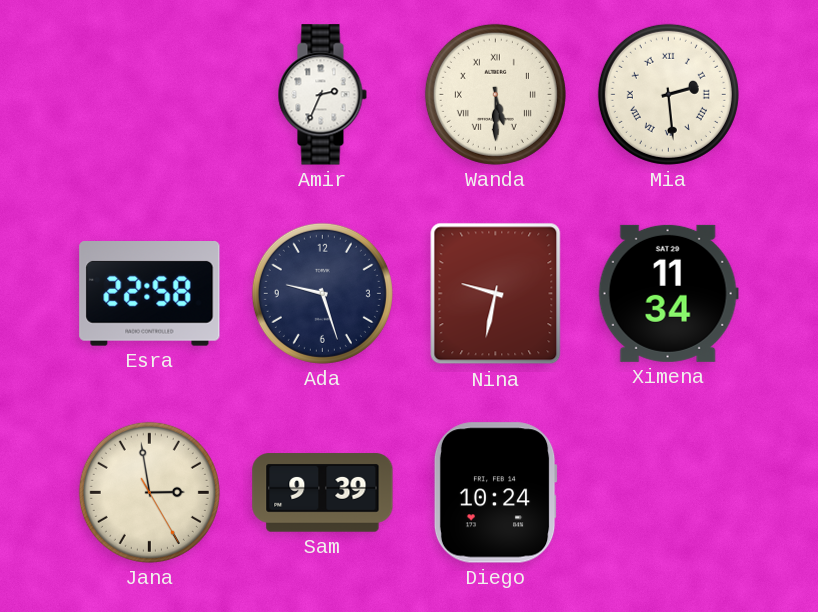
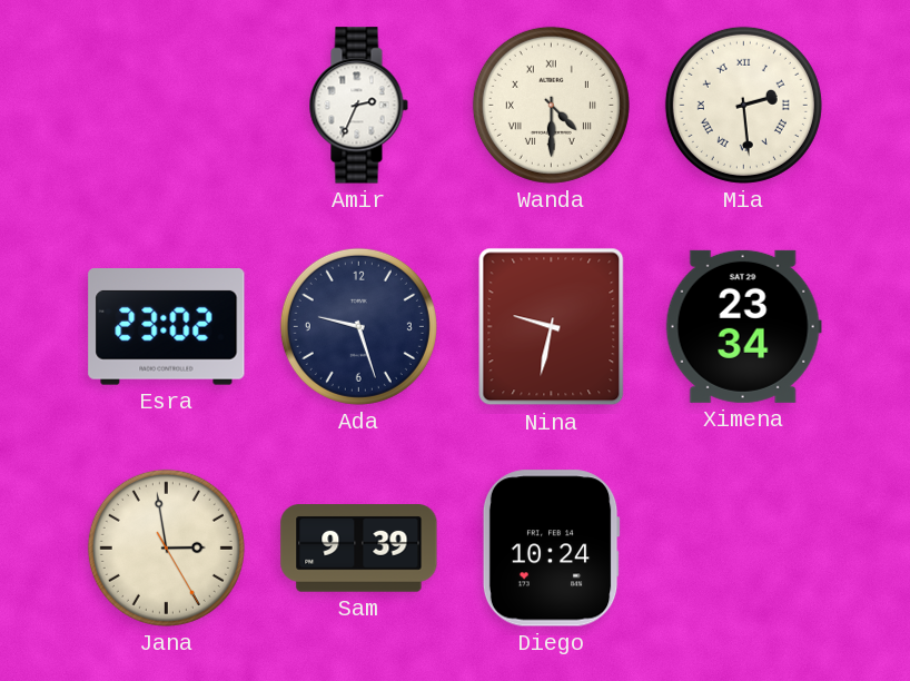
Wanda: 5:30 -> 4:30
Esra: 22:58 -> 23:02
Ximena: 11:34 -> 23:34
